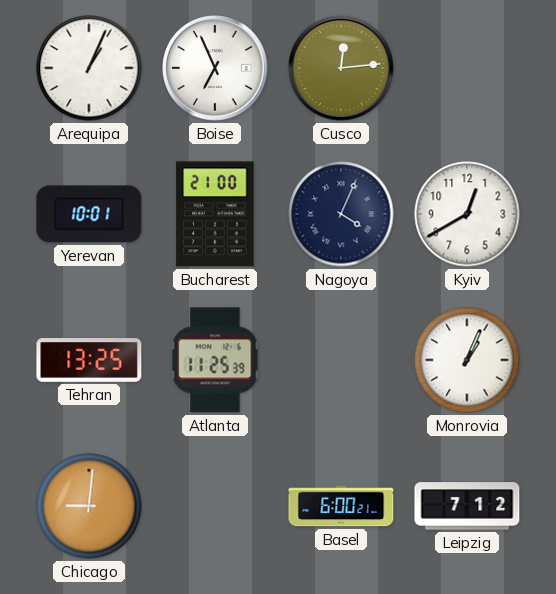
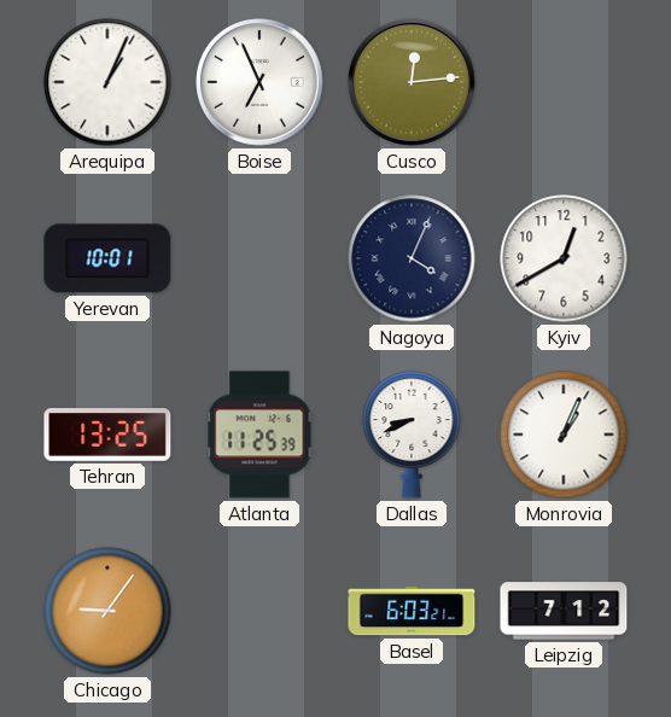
Bucharest: 21:00 -> none
Dallas: none -> 8:41
Chicago: 9:01 -> 9:06
Basel: 6:00 -> 6:03
